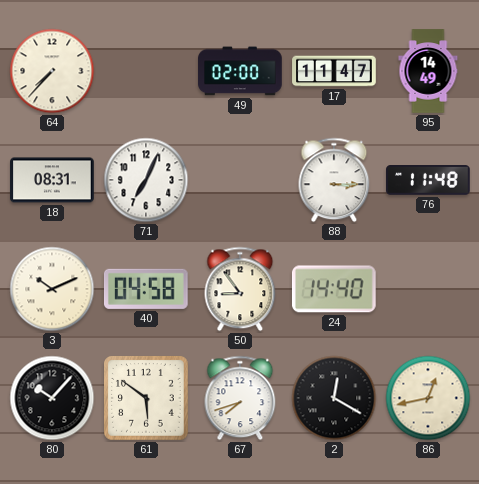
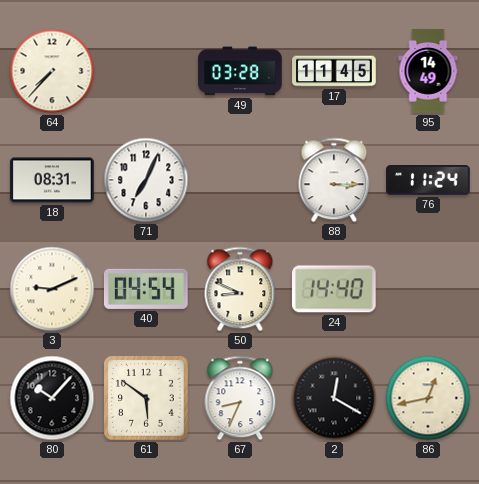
49: 02:00 -> 03:28
17: 11:47 -> 11:45
76: 11:48 -> 11:24
3: 10:11 -> 9:11
40: 04:58 -> 04:54
50: 8:54 -> 8:49
67: 7:42 -> 8:34
